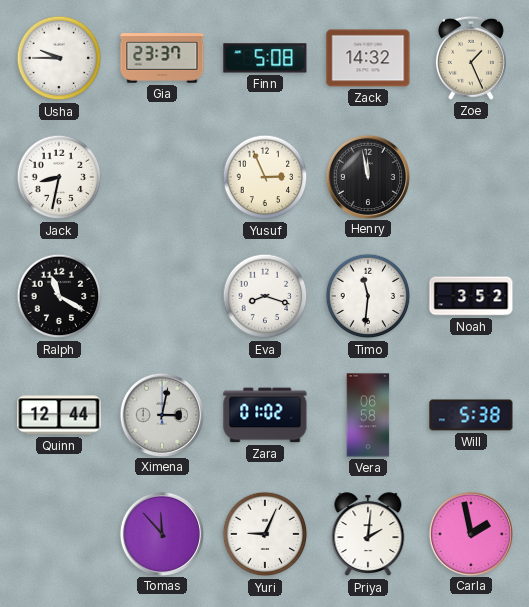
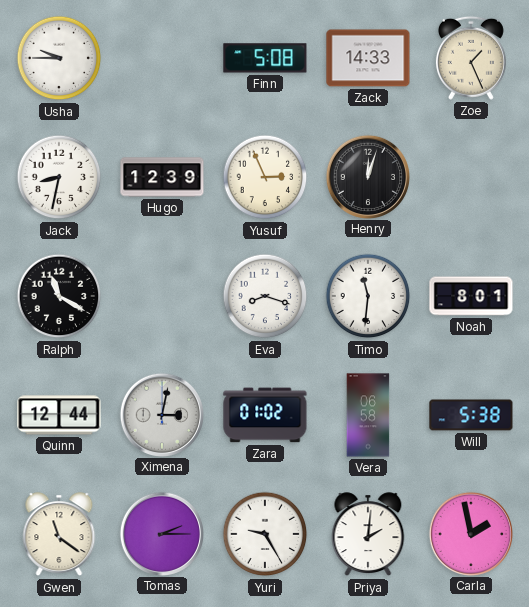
Gia: 23:37 -> none
Zack: 14:32 -> 14:33
Hugo: none -> 12:39
Henry: 11:58 -> 12:03
Noah: 3:52 -> 8:01
Gwen: none -> 11:21
Tomas: 11:53 -> 2:15
Yuri: 9:04 -> 9:25
